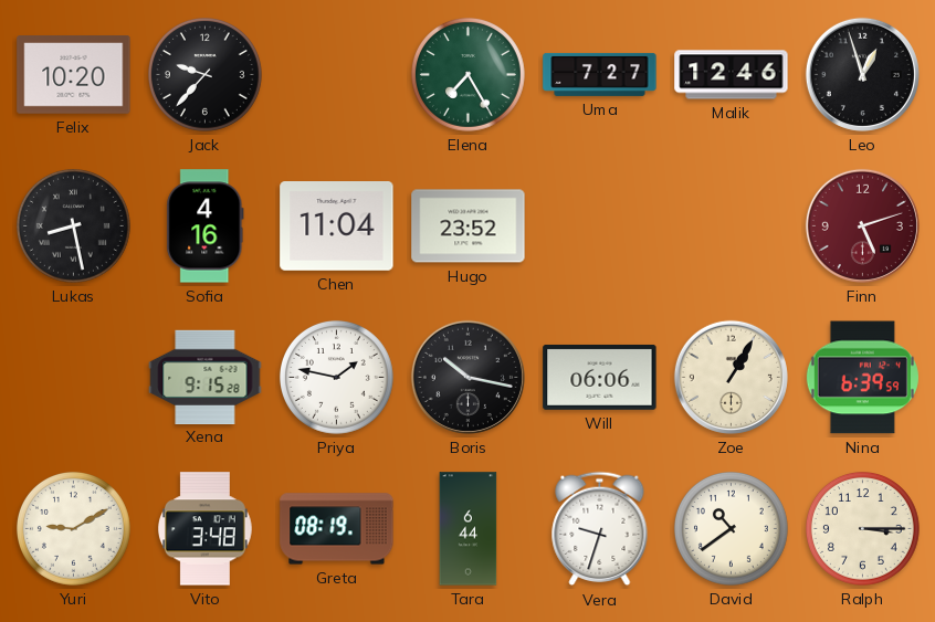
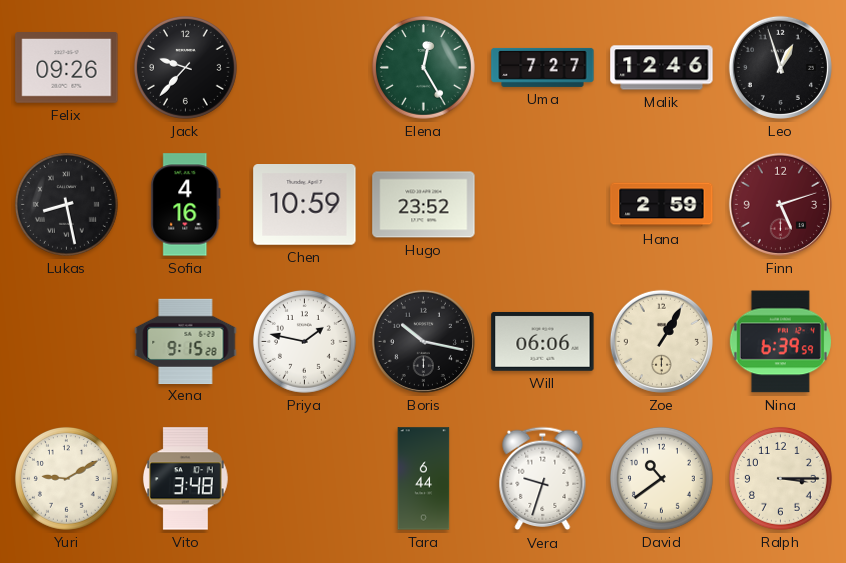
Felix: 10:20 -> 09:26
Elena: 7:25 -> 12:25
Chen: 11:04 -> 10:59
Hana: none -> 2:59
Greta: 08:19 -> none
